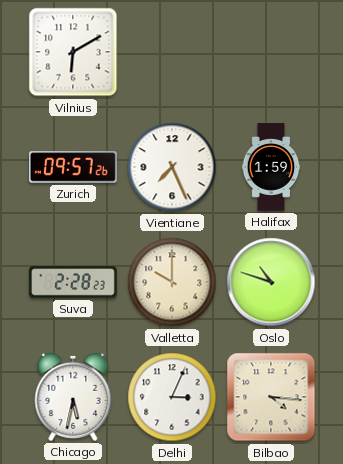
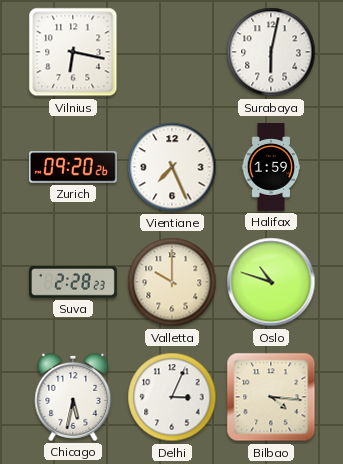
Vilnius: 6:10 -> 6:17
Surabaya: none -> 6:02
Zurich: 09:57 -> 09:20
